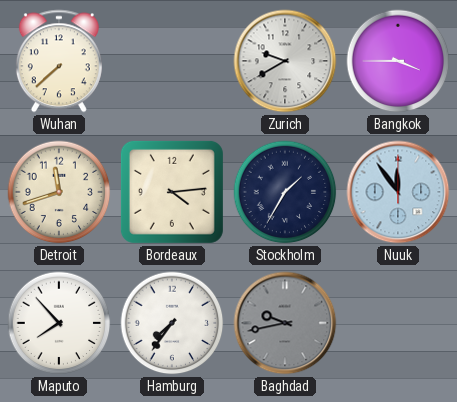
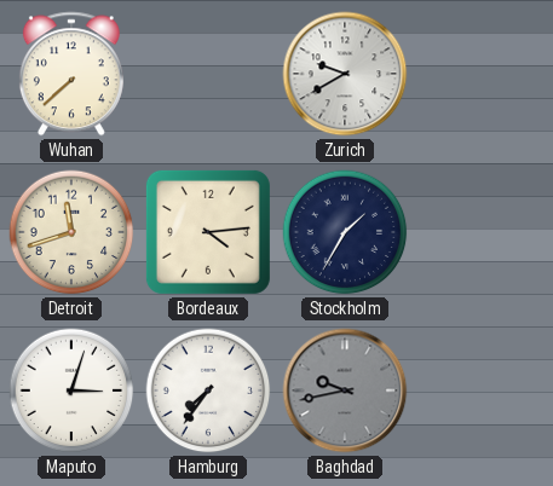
Bangkok: 3:45 -> none
Nuuk: 11:54 -> none
Maputo: 7:53 -> 3:03
